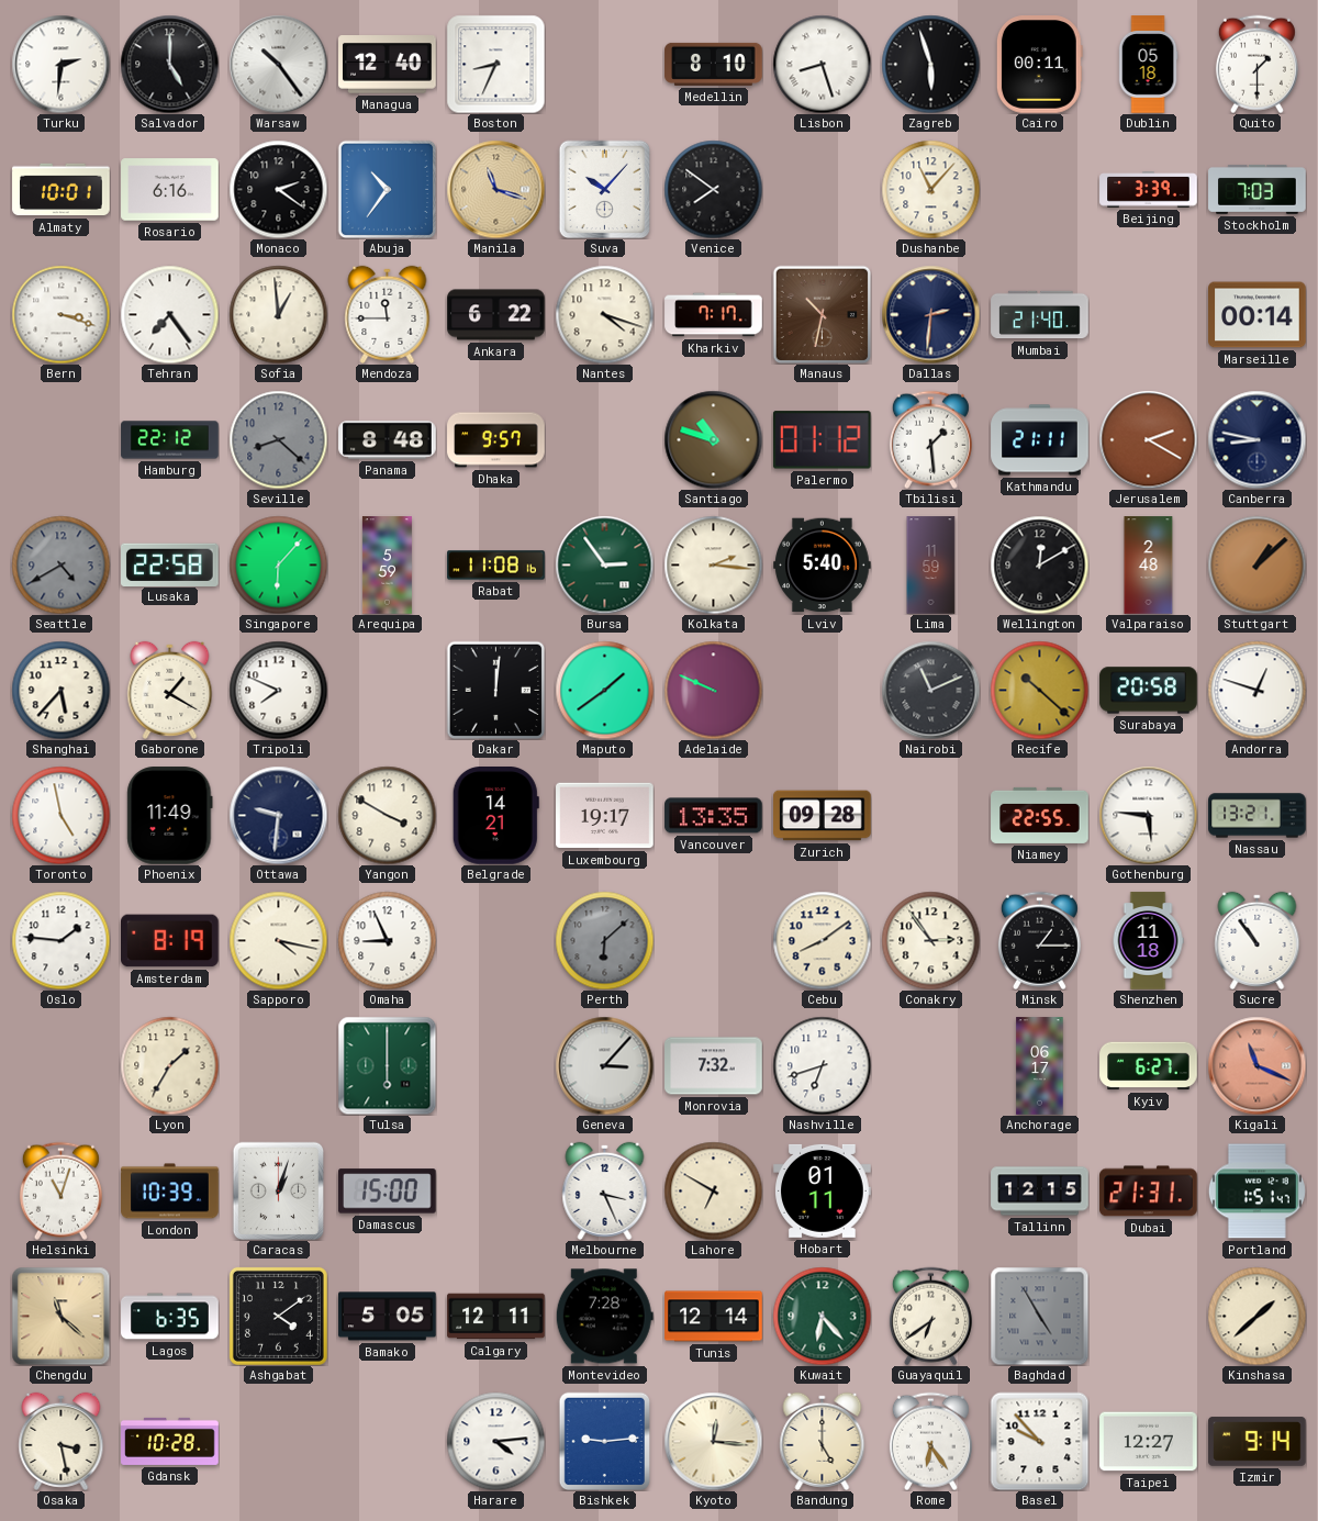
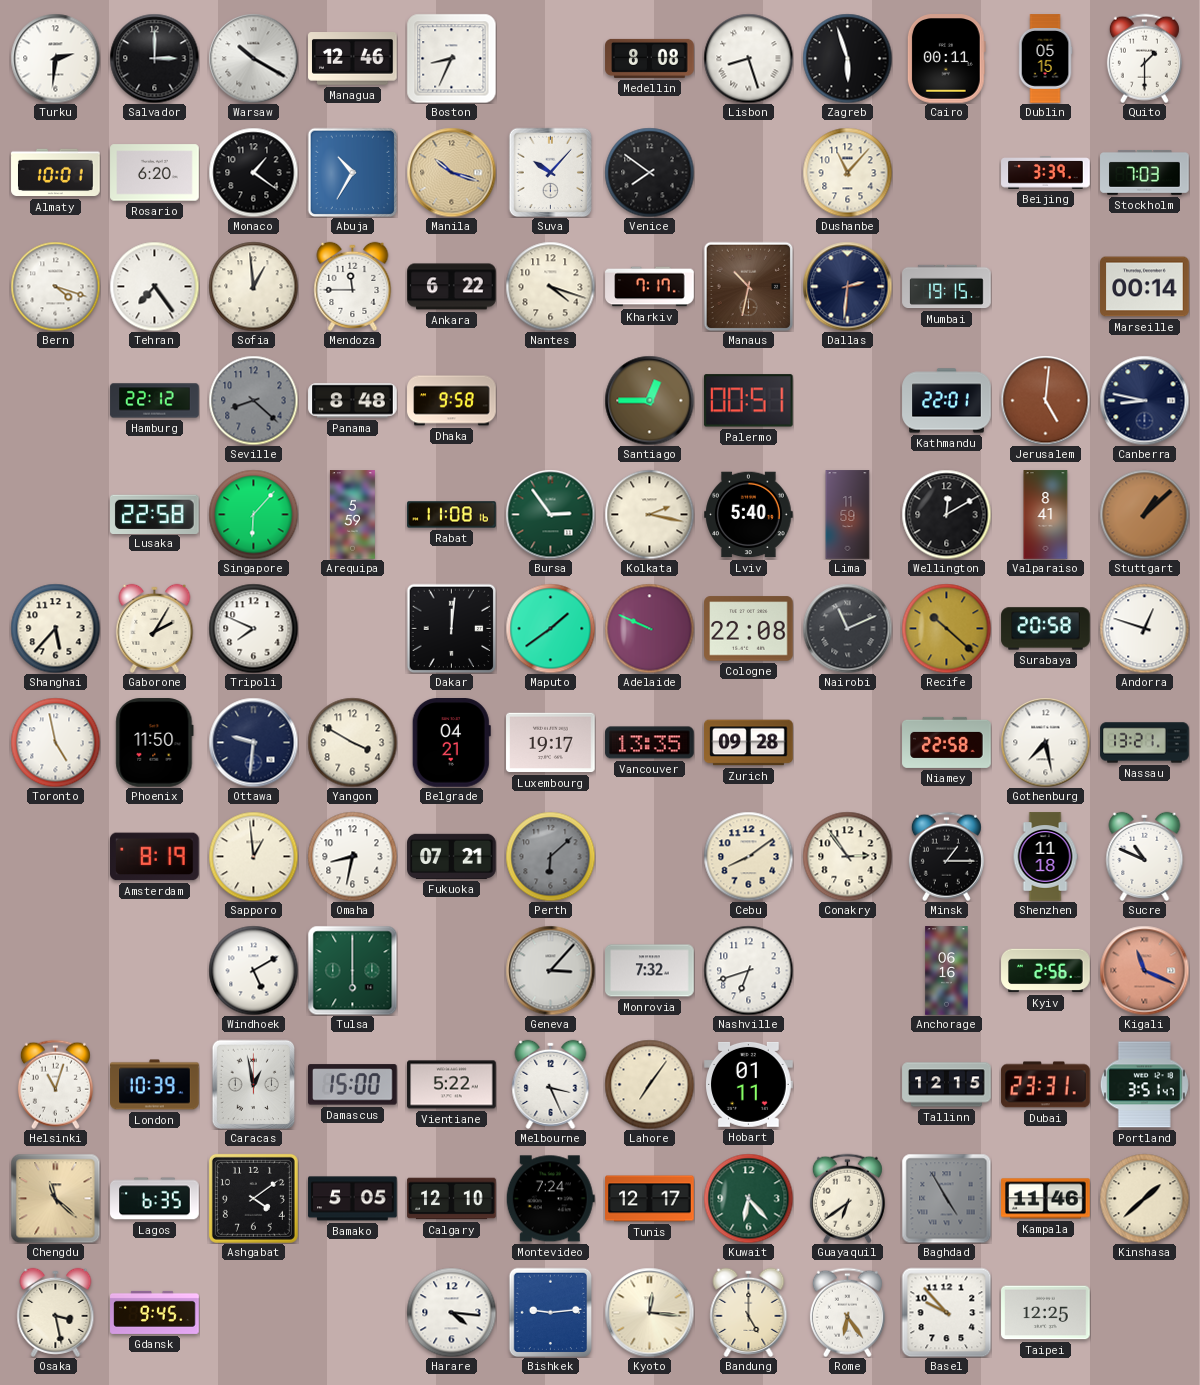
Salvador: 5:00 -> 3:00
Warsaw: 10:24 -> 10:20
Managua: 12:40 -> 12:46
Medellin: 8:10 -> 8:08
Dublin: 05:18 -> 05:15
Rosario: 6:16 -> 6:20
Monaco: 2:21 -> 1:21
Abuja: 10:36 -> 10:35
Manila: 11:18 -> 10:18
Bern: 3:18 -> 4:18
Mumbai: 21:40 -> 19:15
Dhaka: 9:57 -> 9:58
Santiago: 10:48 -> 12:45
Palermo: 01:12 -> 00:51
Tbilisi: 1:29 -> none
Kathmandu: 21:11 -> 22:01
Jerusalem: 2:20 -> 5:01
Seattle: 4:40 -> none
Kolkata: 2:16 -> 2:17
Valparaiso: 2:48 -> 8:41
Gaborone: 1:20 -> 2:05
Cologne: none -> 22:08
Phoenix: 11:49 -> 11:50
Belgrade: 14:21 -> 04:21
Niamey: 22:55 -> 22:58
Gothenburg: 5:46 -> 7:28
Oslo: 1:46 -> none
Sapporo: 4:17 -> 12:59
Omaha: 8:56 -> 8:32
Fukuoka: none -> 07:21
Sucre: 10:54 -> 10:49
Lyon: 1:35 -> none
Windhoek: none -> 5:10
Anchorage: 06:17 -> 06:16
Kyiv: 6:27 -> 2:56
Caracas: 1:03 -> 12:58
Vientiane: none -> 5:22
Lahore: 6:50 -> 7:06
Dubai: 21:31 -> 23:31
Portland: 1:51 -> 3:51
Calgary: 12:11 -> 12:10
Montevideo: 7:28 -> 7:24
Tunis: 12:14 -> 12:17
Kampala: none -> 11:46
Gdansk: 10:28 -> 9:45
Harare: 4:14 -> 4:16
Taipei: 12:27 -> 12:25
Izmir: 9:14 -> none
